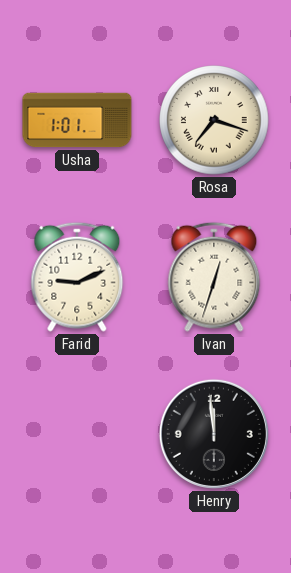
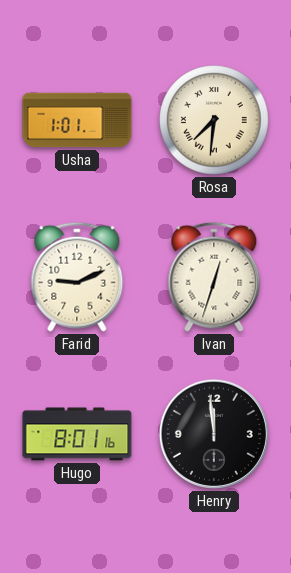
Rosa: 7:18 -> 7:31
Hugo: none -> 8:01
